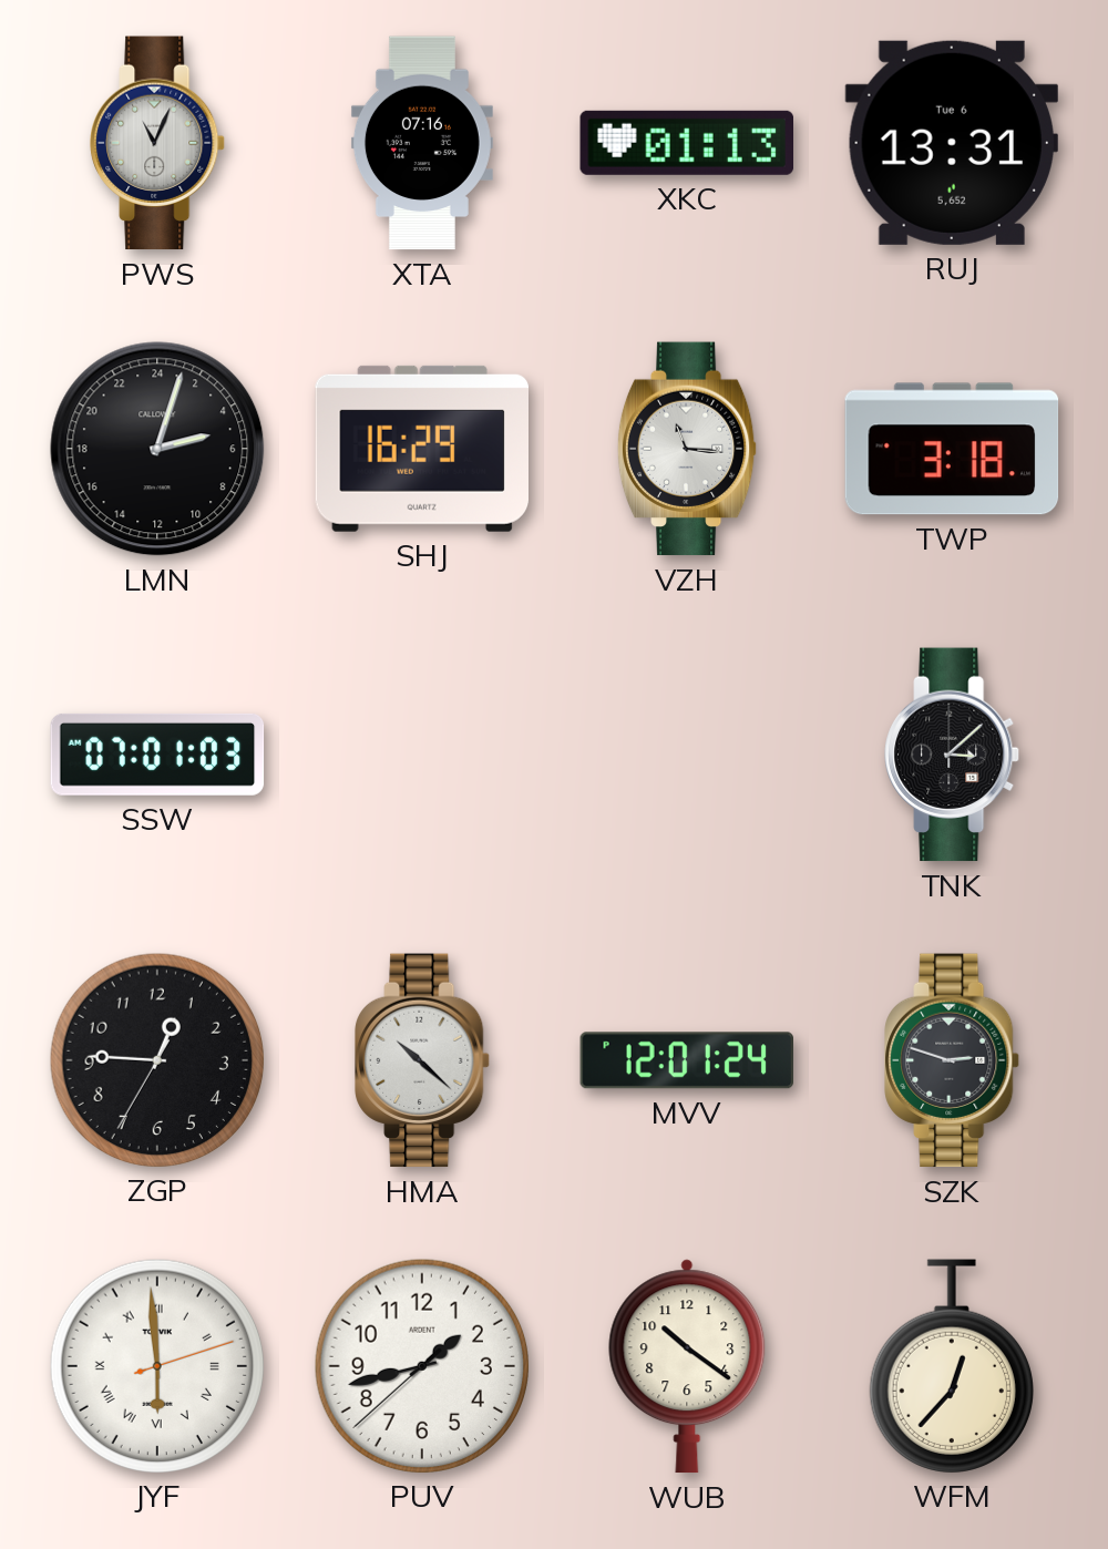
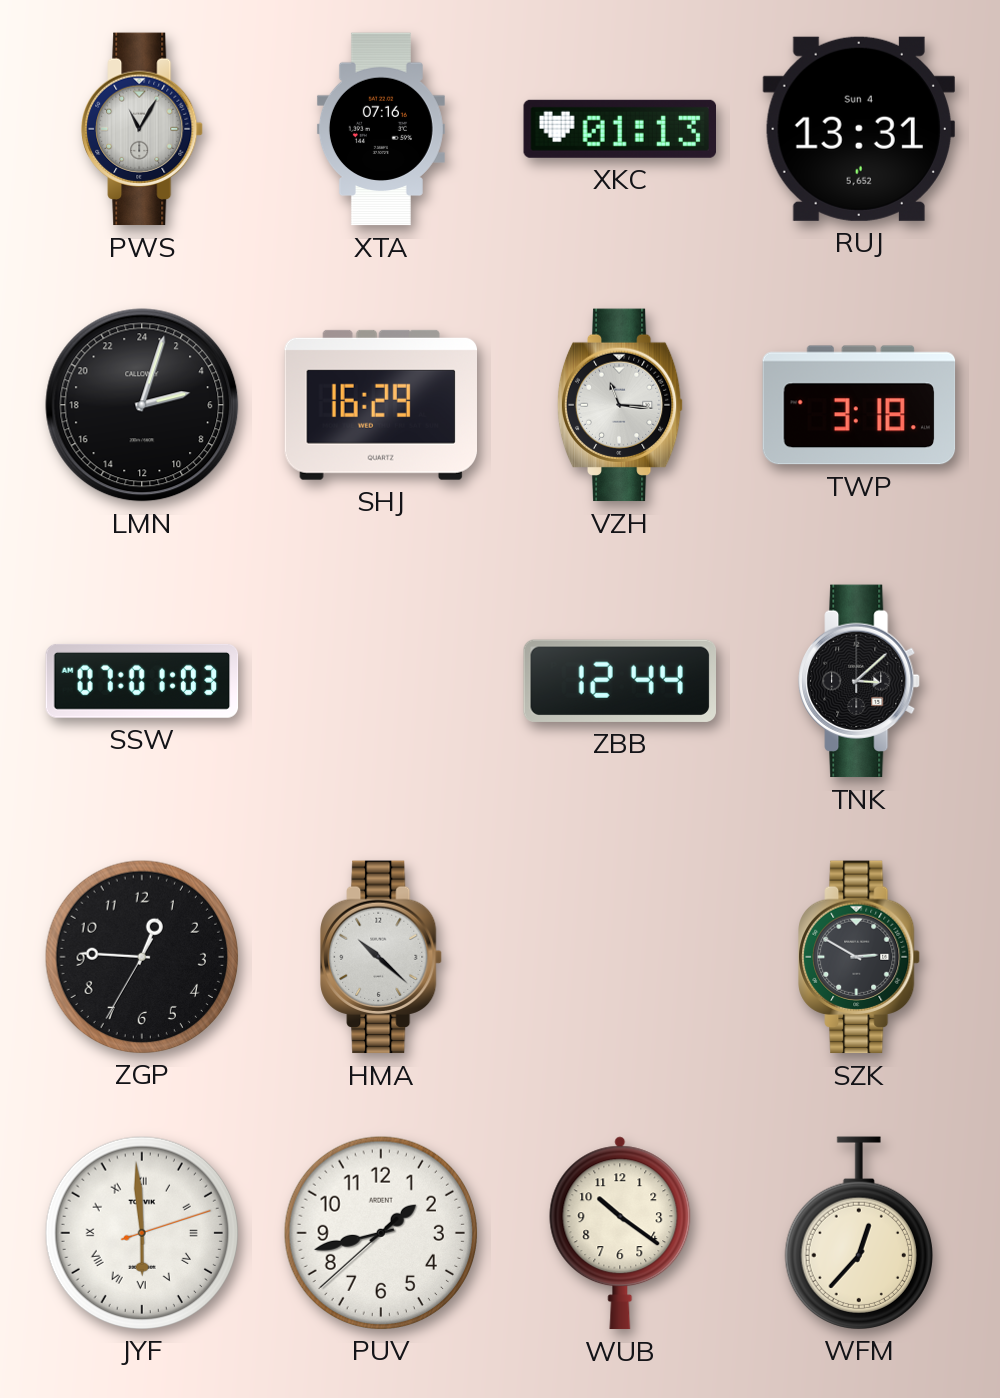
PWS: 11:04 -> 11:05
RUJ date: Tue 6 -> Sun 4
ZBB: none -> 12:44
MVV: 12:01 -> none
SZK: 2:48 -> 2:50
